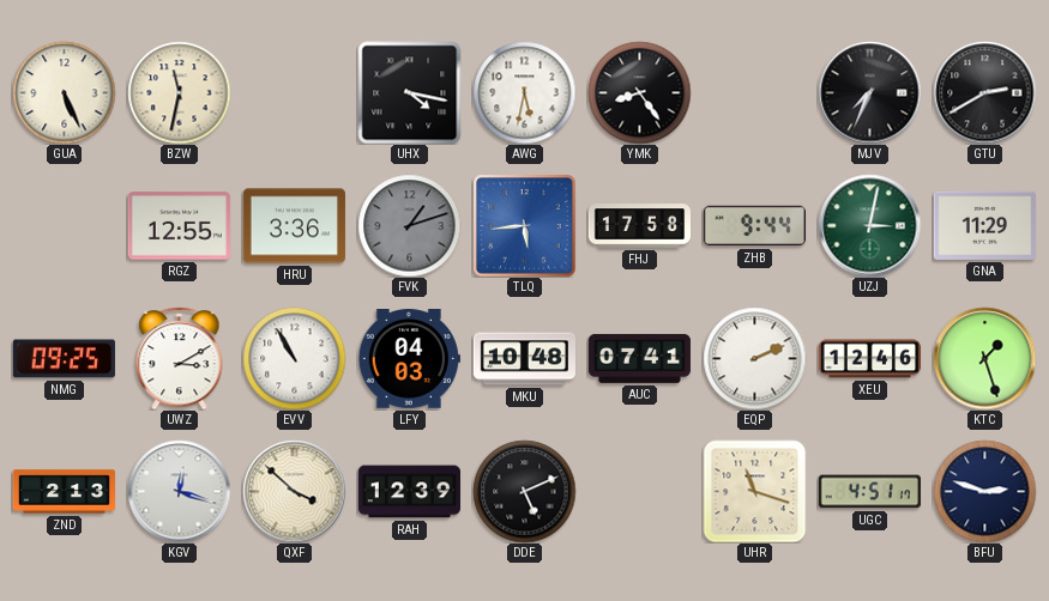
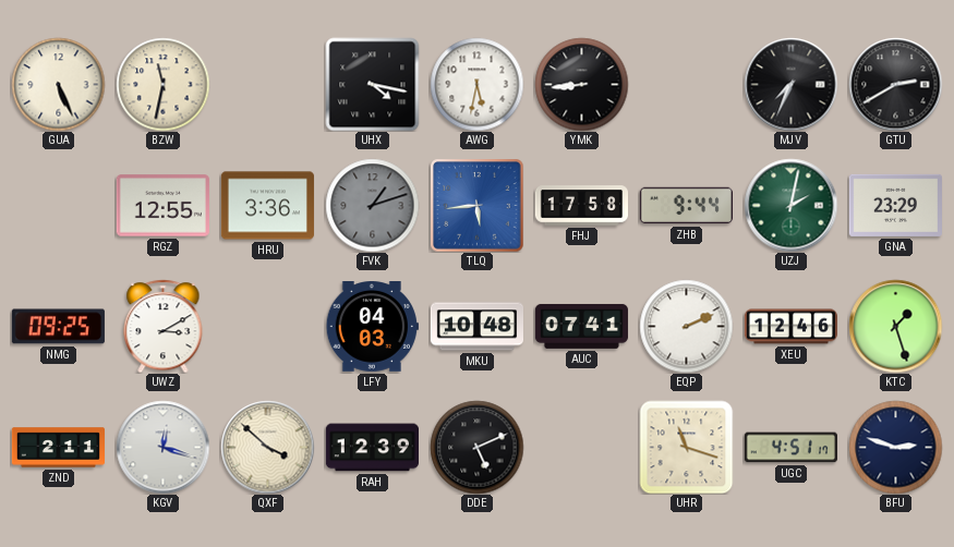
YMK: 8:24 -> 8:44
UZJ: 3:02 -> 2:02
GNA: 11:29 -> 23:29
EVV: 10:55 -> none
ZND: 2:13 -> 2:11
